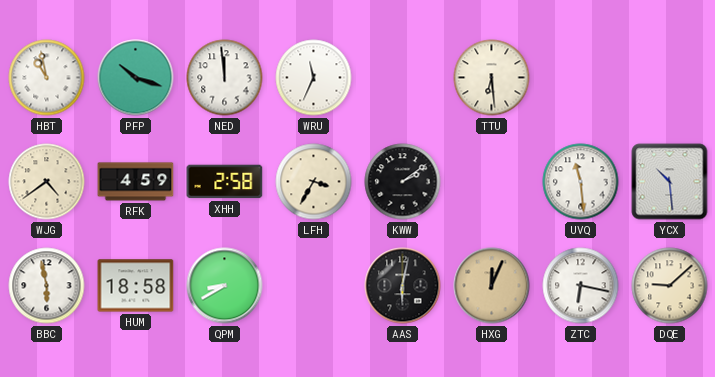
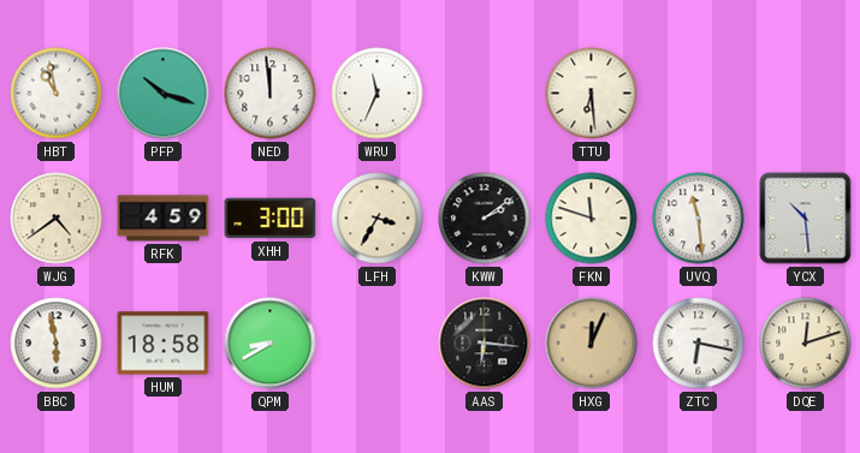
XHH: 2:58 -> 3:00
FKN: none -> 11:48
AAS: 6:02 -> 6:16
DQE: 9:08 -> 12:12
